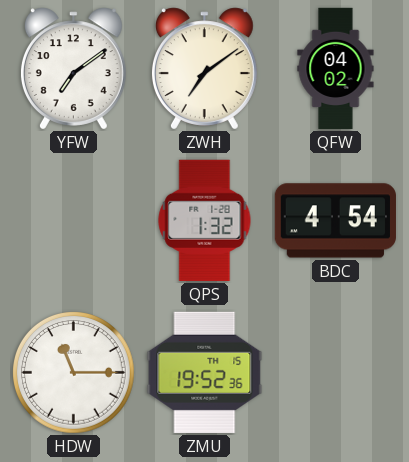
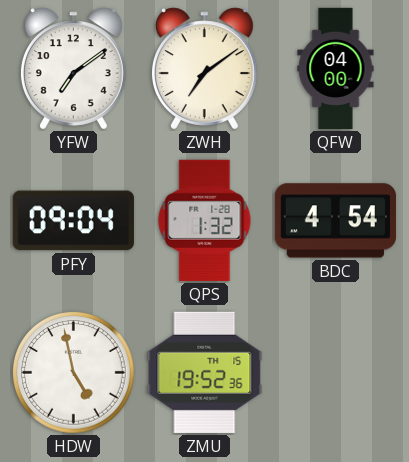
QFW: 04:02 -> 04:00
PFY: none -> 09:04
HDW: 11:15 -> 4:58
